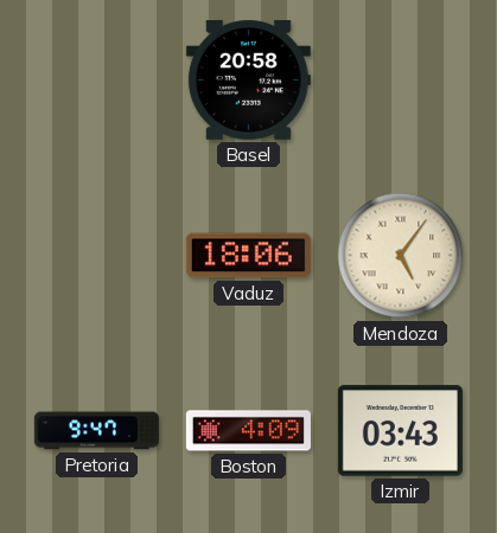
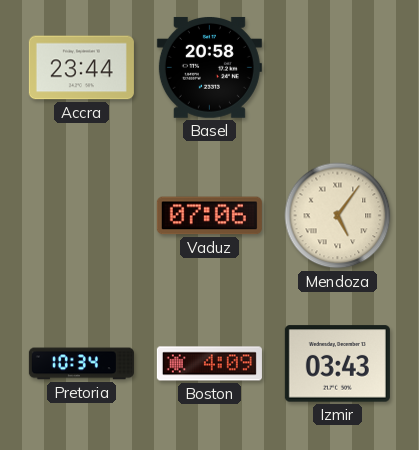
Accra: none -> 23:44
Vaduz: 18:06 -> 07:06
Pretoria: 9:47 -> 10:34
